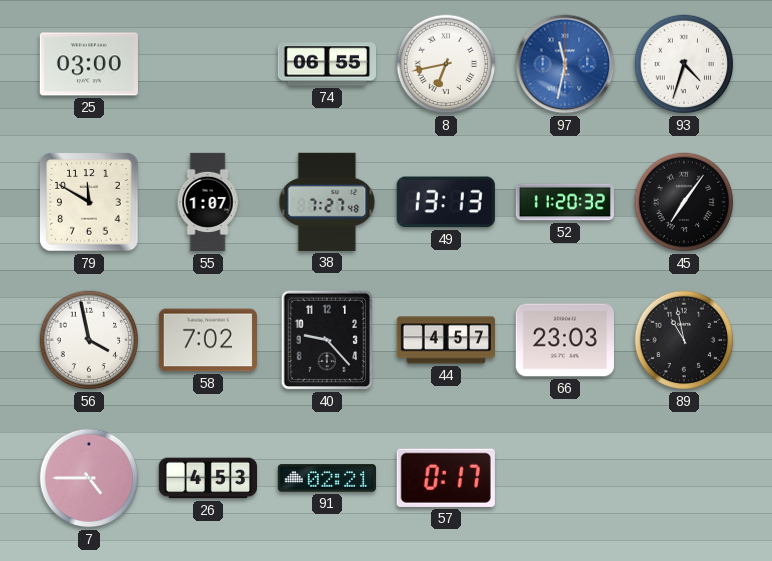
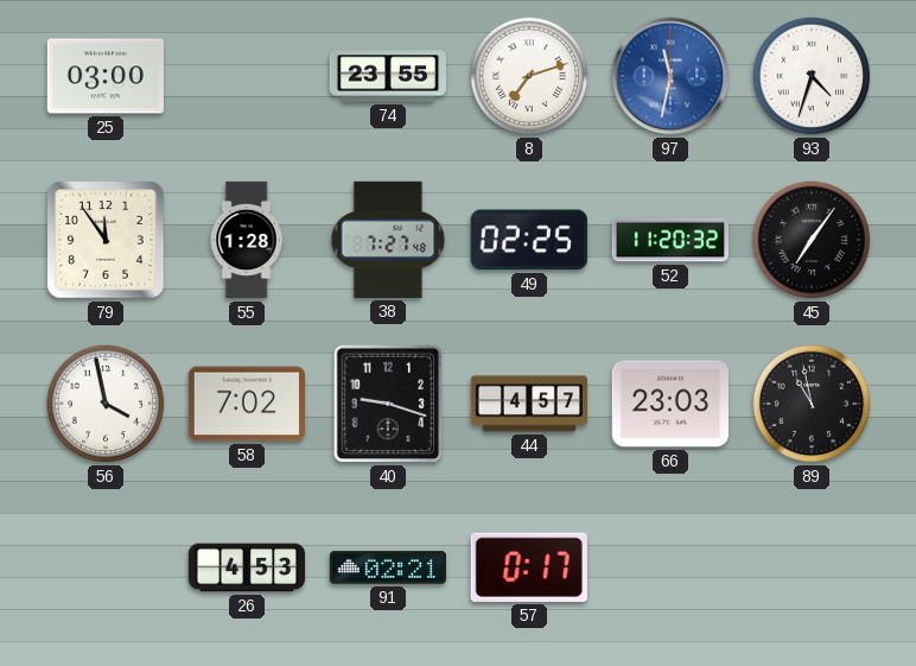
74: 06:55 -> 23:55
8: 6:43 -> 7:12
79: 11:50 -> 11:54
55: 1:07 -> 1:28
49: 13:13 -> 02:25
40: 9:23 -> 9:18
7: 4:45 -> none
